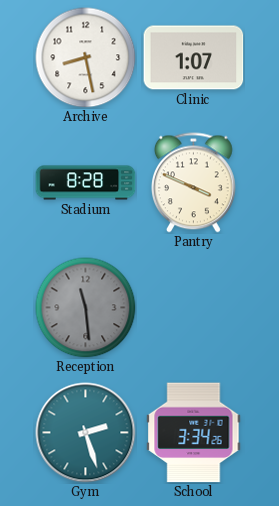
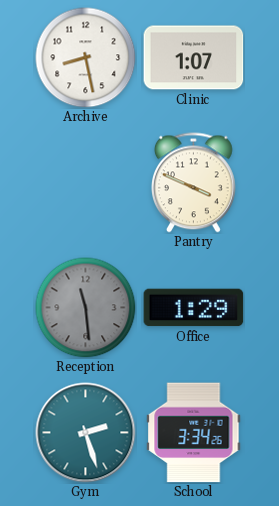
Stadium: 8:28 -> none
Office: none -> 1:29
